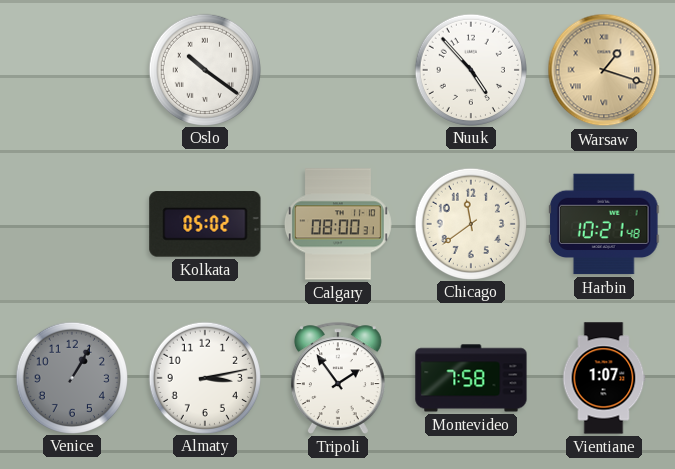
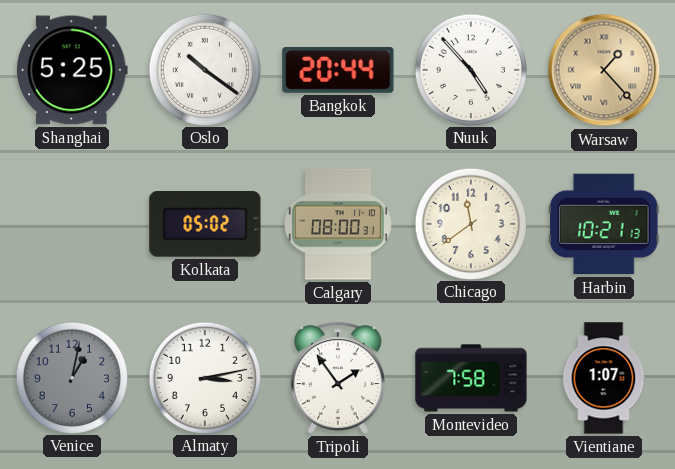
Shanghai: none -> 5:25
Bangkok: none -> 20:44
Warsaw: 1:18 -> 1:23
Harbin: 10:21:48 -> 10:21:13
Venice: 1:05 -> 1:02
